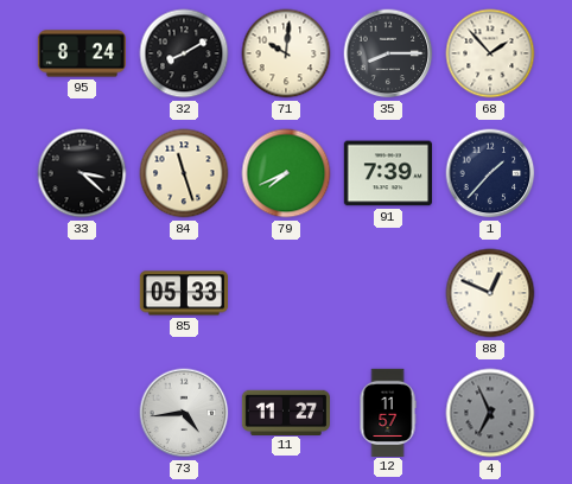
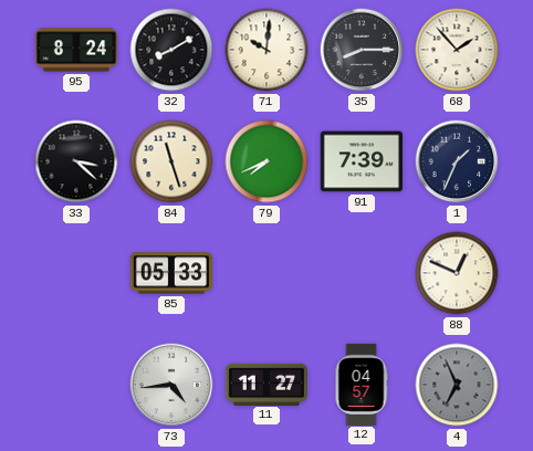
1: 1:37 -> 1:34
12: 11:57 -> 04:57
